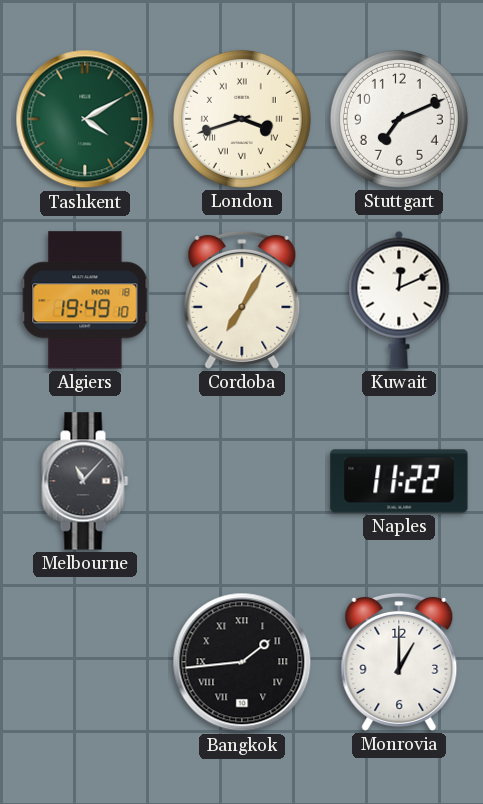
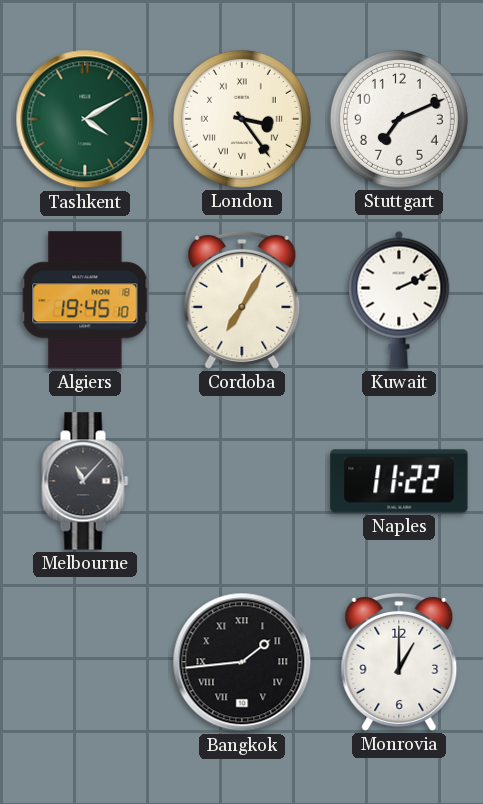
London: 3:42 -> 3:24
Algiers: 19:49 -> 19:45
Kuwait: 12:11 -> 2:11
